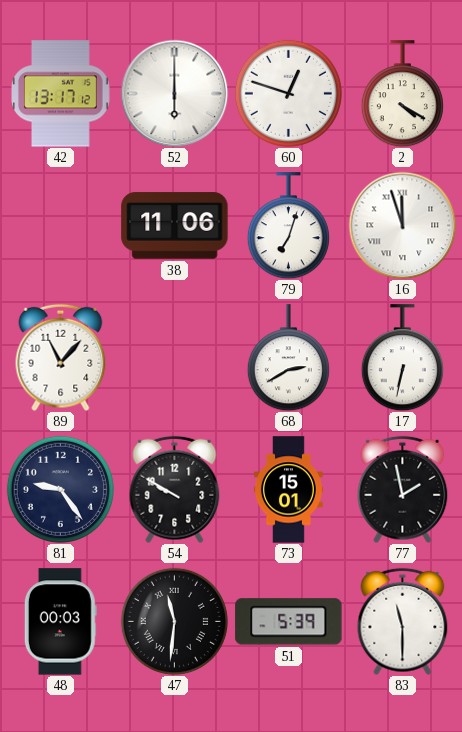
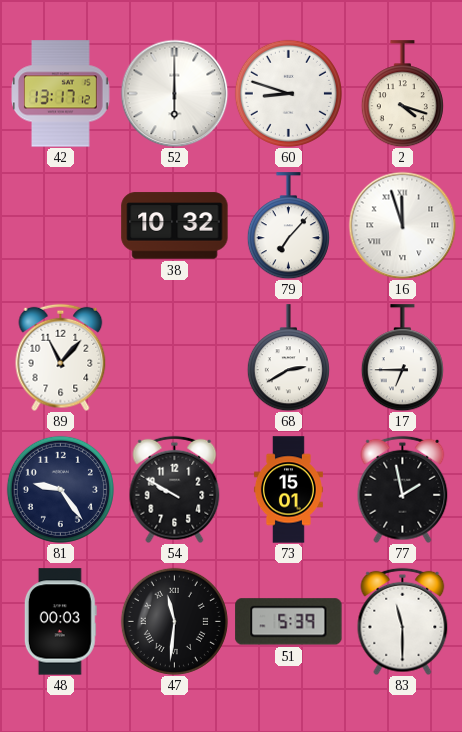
60: 12:48 -> 8:48
2: 4:20 -> 4:18
38: 11:06 -> 10:32
79: 7:03 -> 7:07
17: 6:32 -> 6:45
